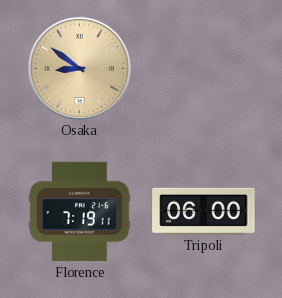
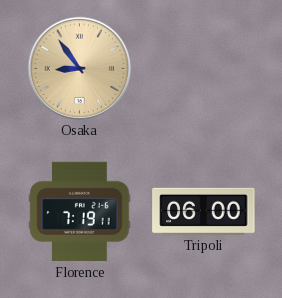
Osaka: 8:51 -> 8:54
